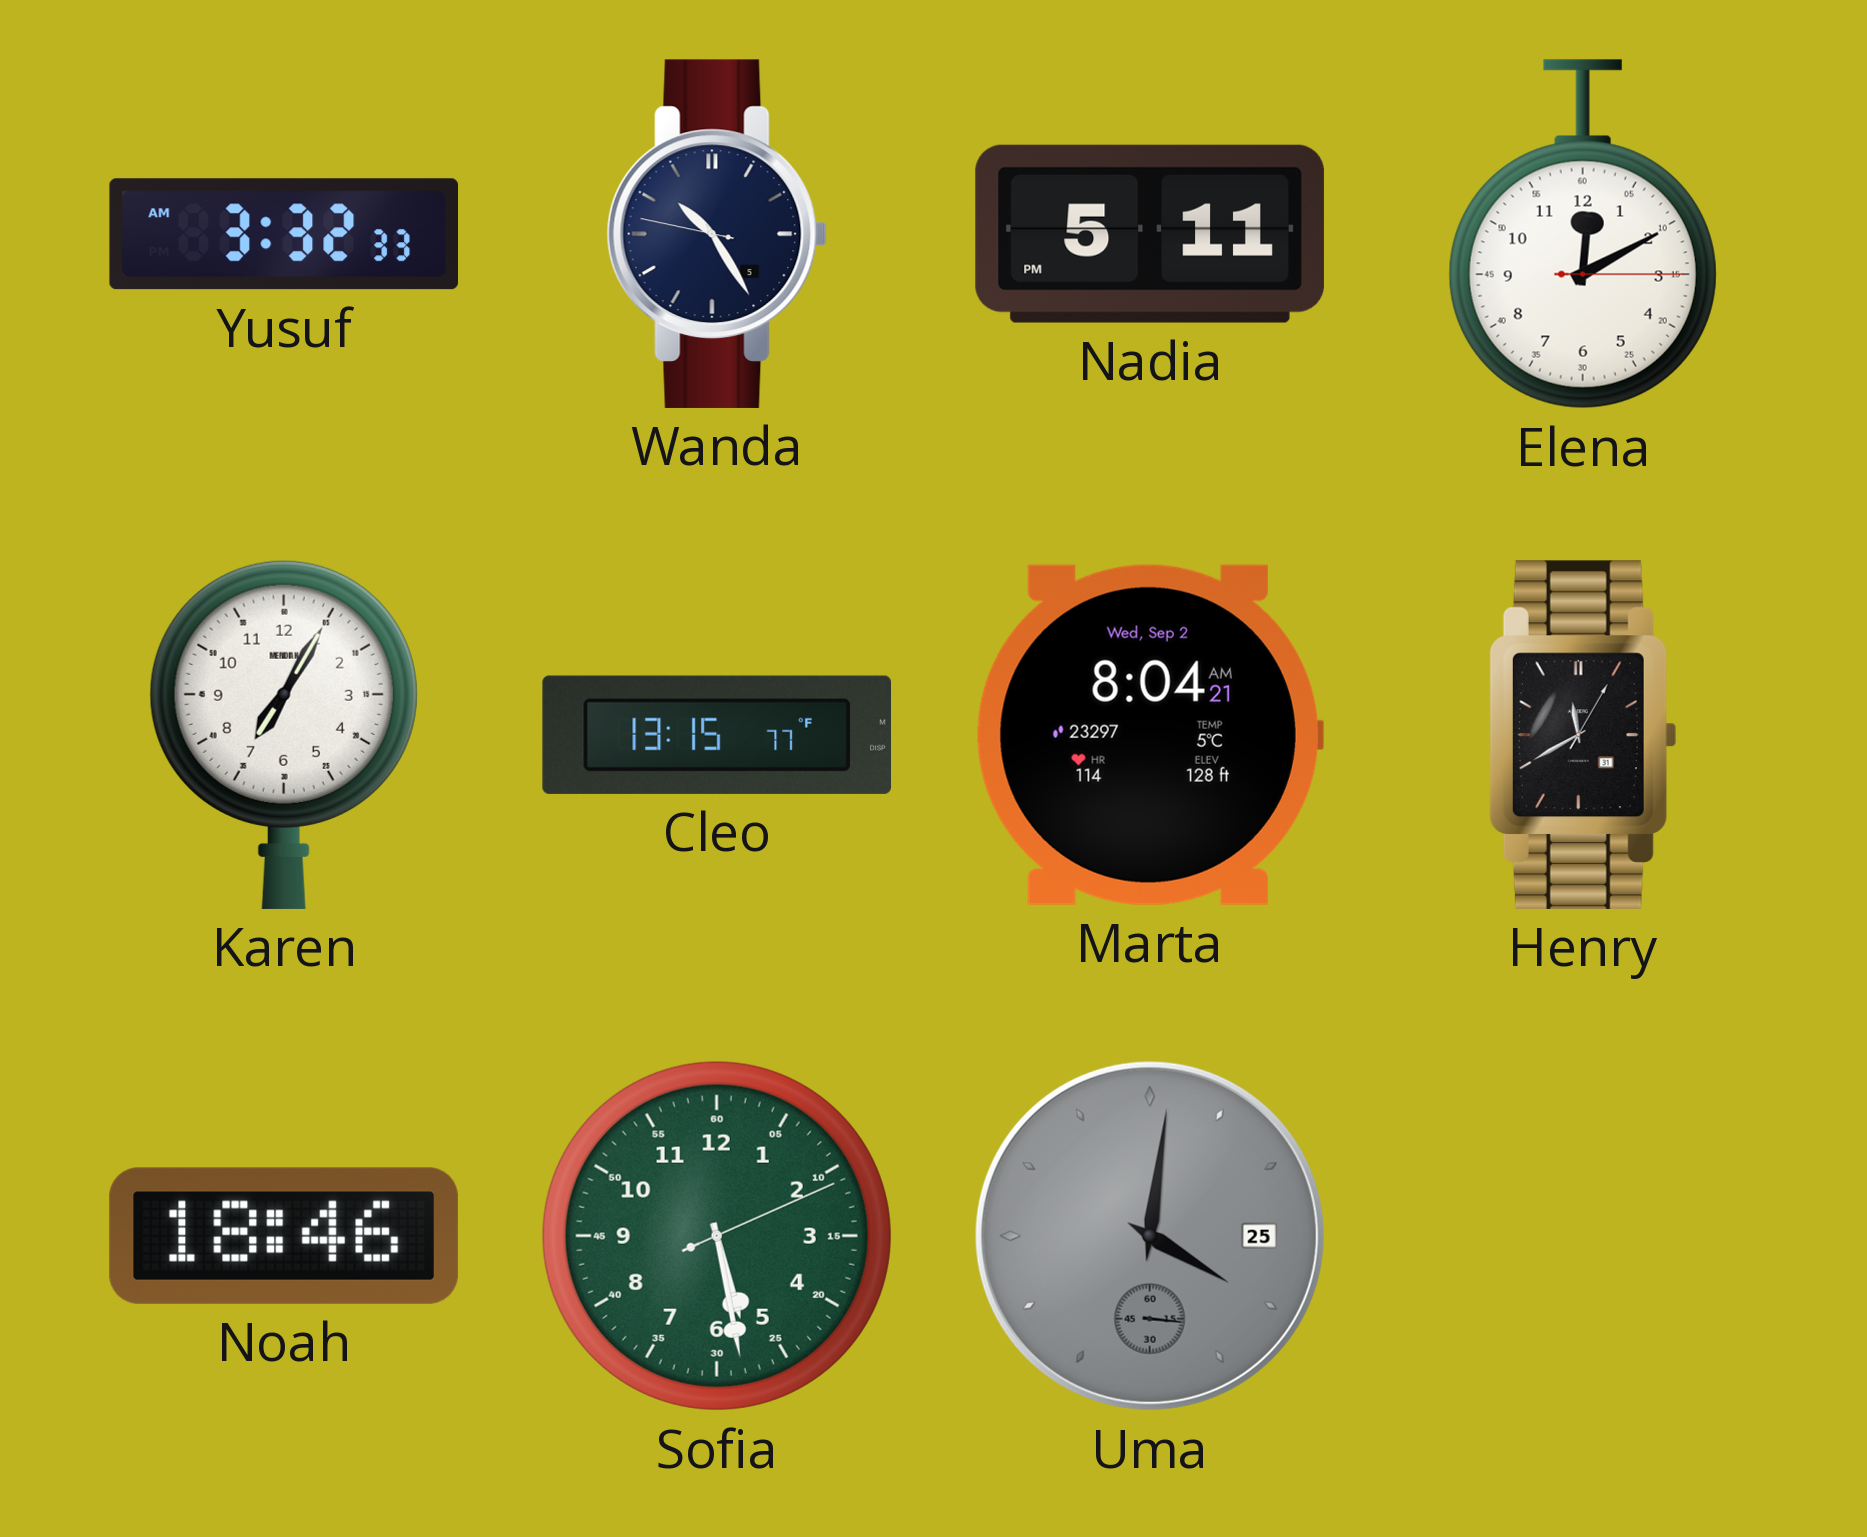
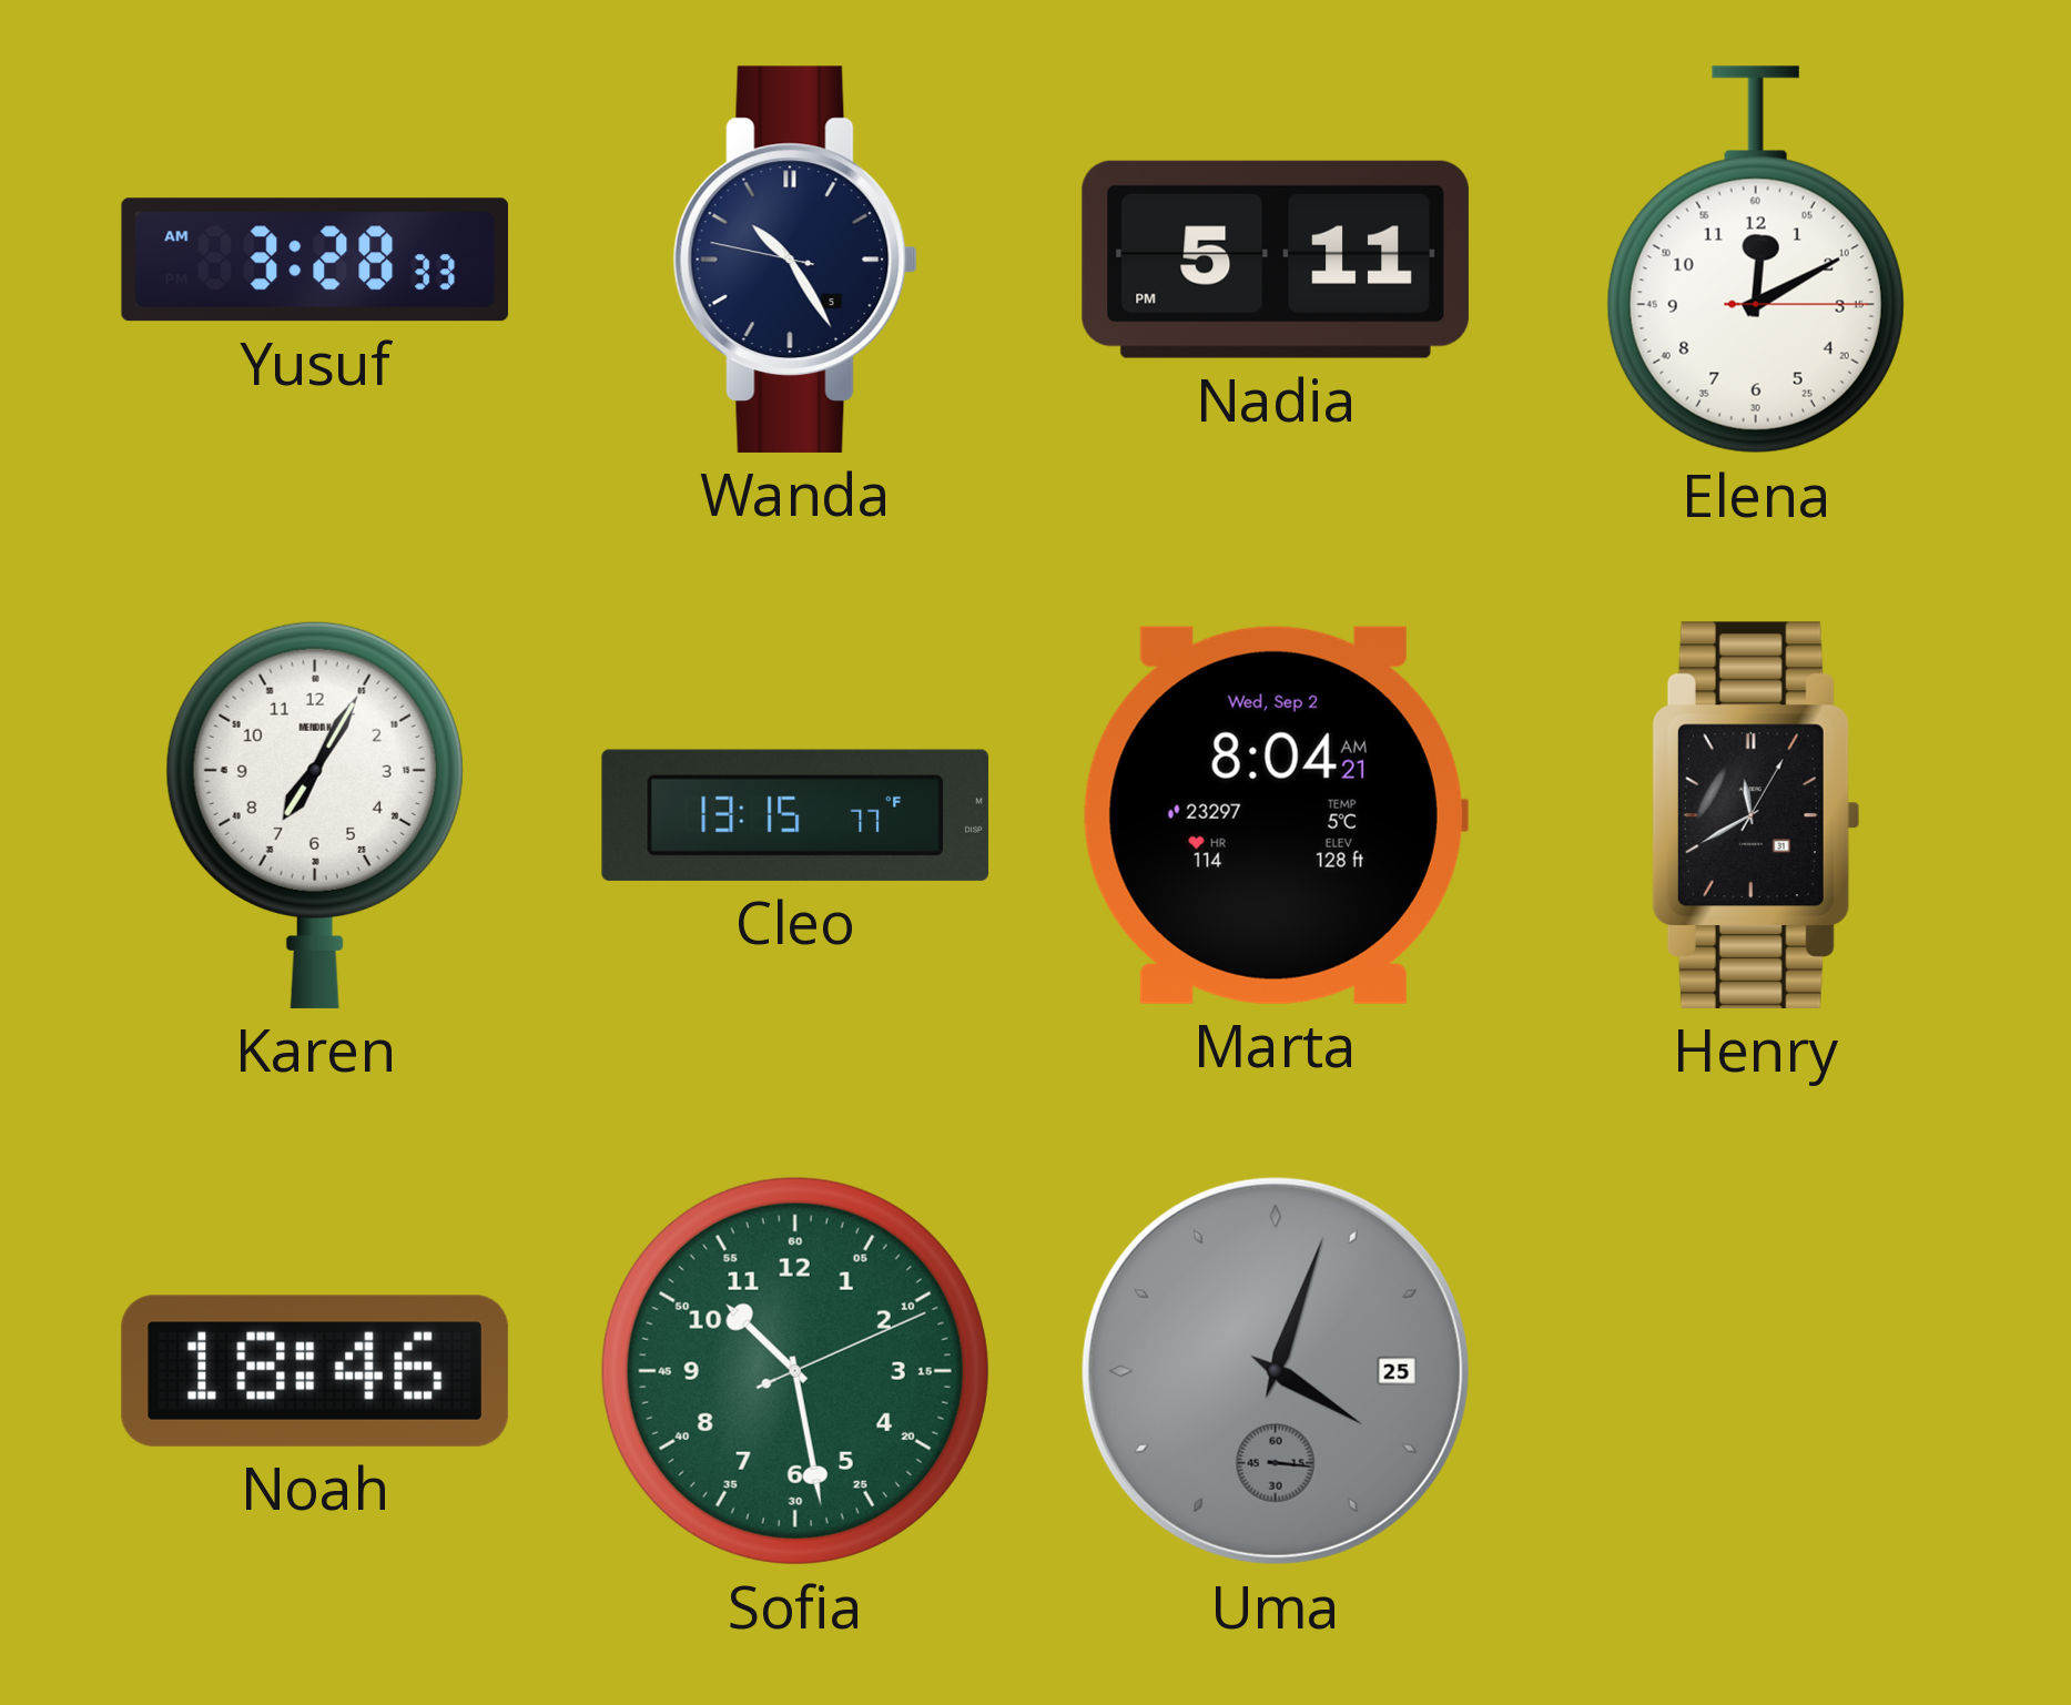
Yusuf: 3:32 -> 3:28
Sofia: 5:28 -> 10:28
Uma: 4:01 -> 4:03
